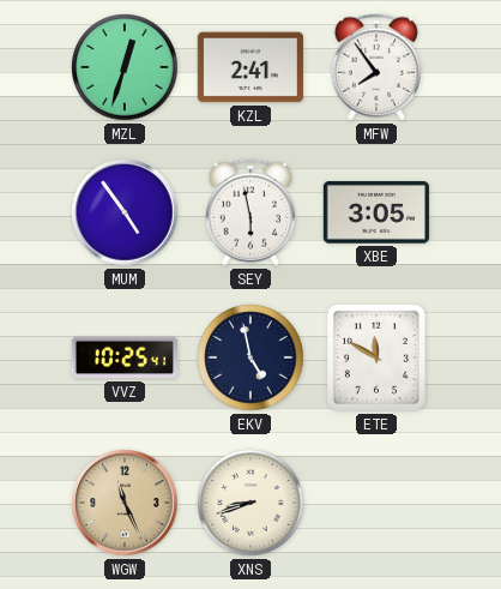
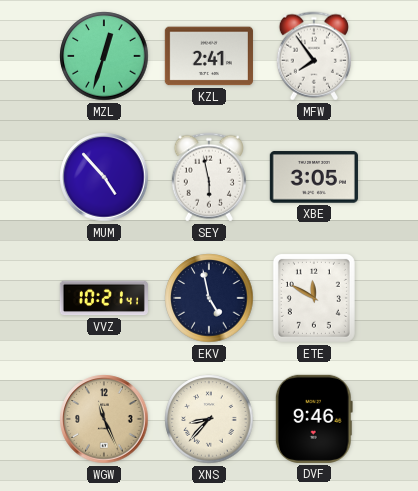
MUM: 4:54 -> 4:53
VVZ: 10:25 -> 10:21
XNS: 8:42 -> 8:37
DVF: none -> 9:46
